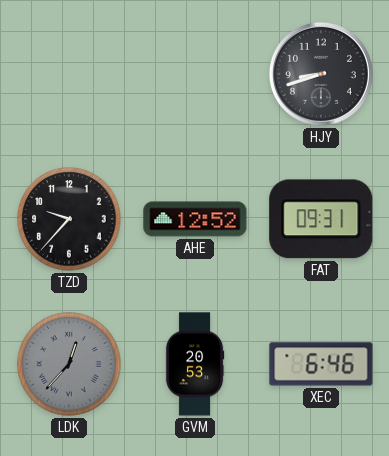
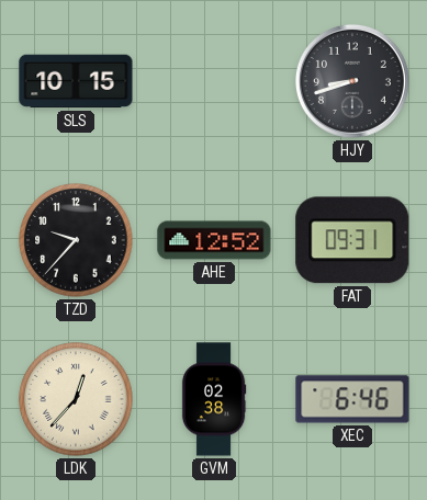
SLS: none -> 10:15
LDK dial: grey -> cream
GVM: 20:53 -> 02:38
